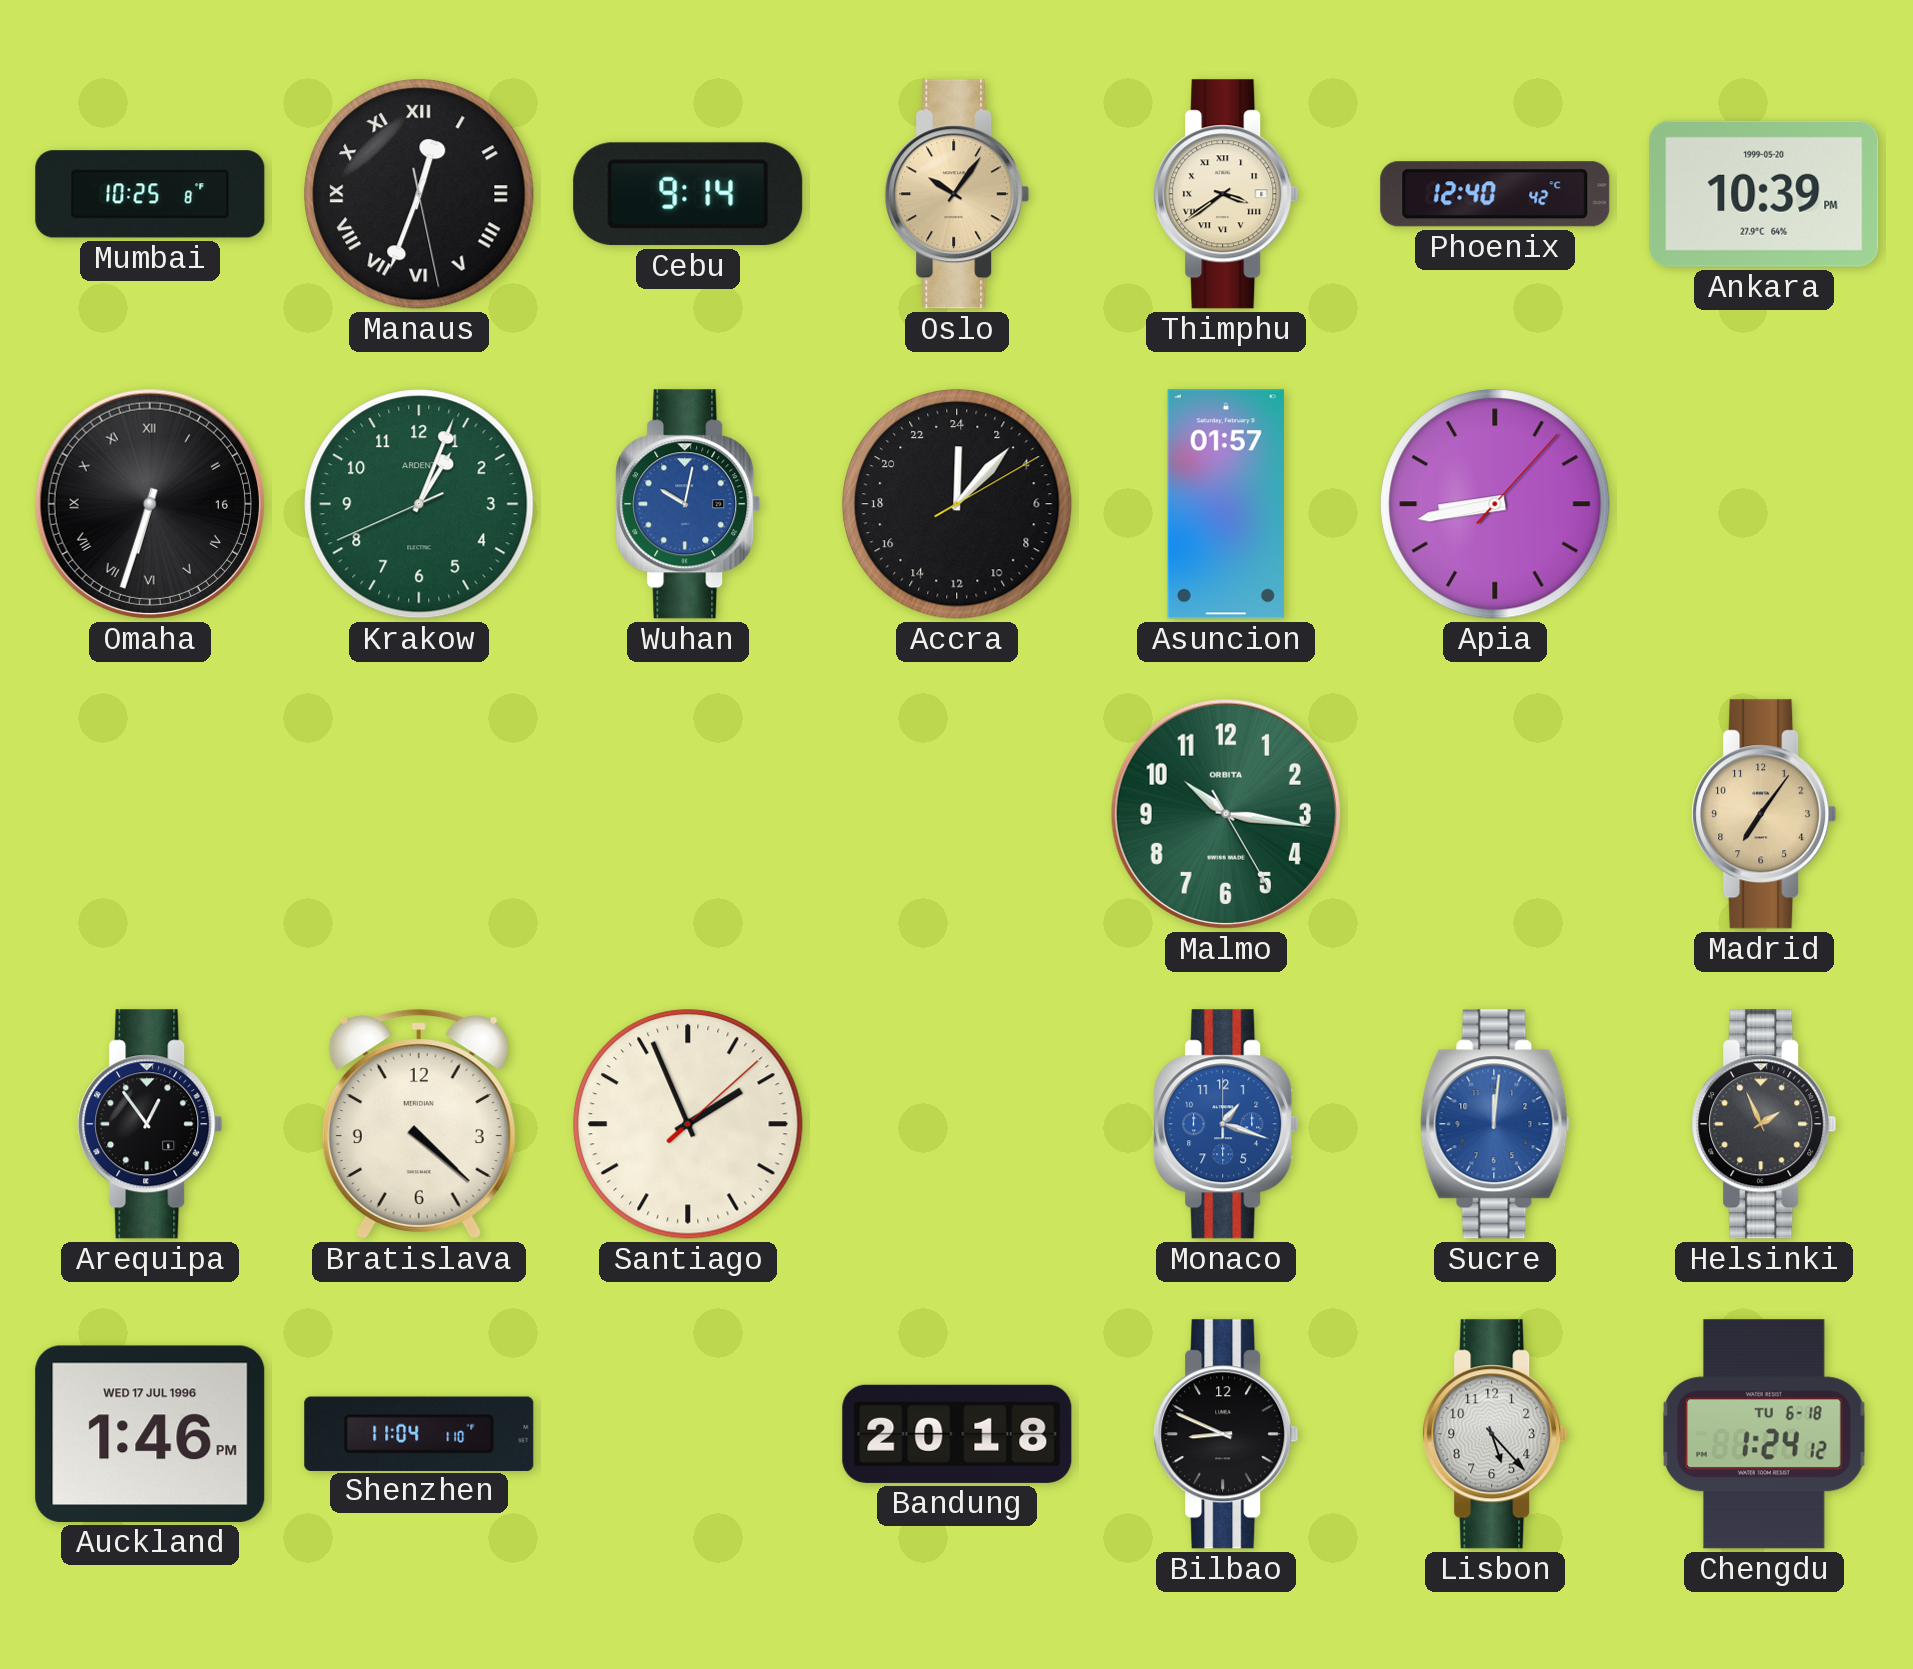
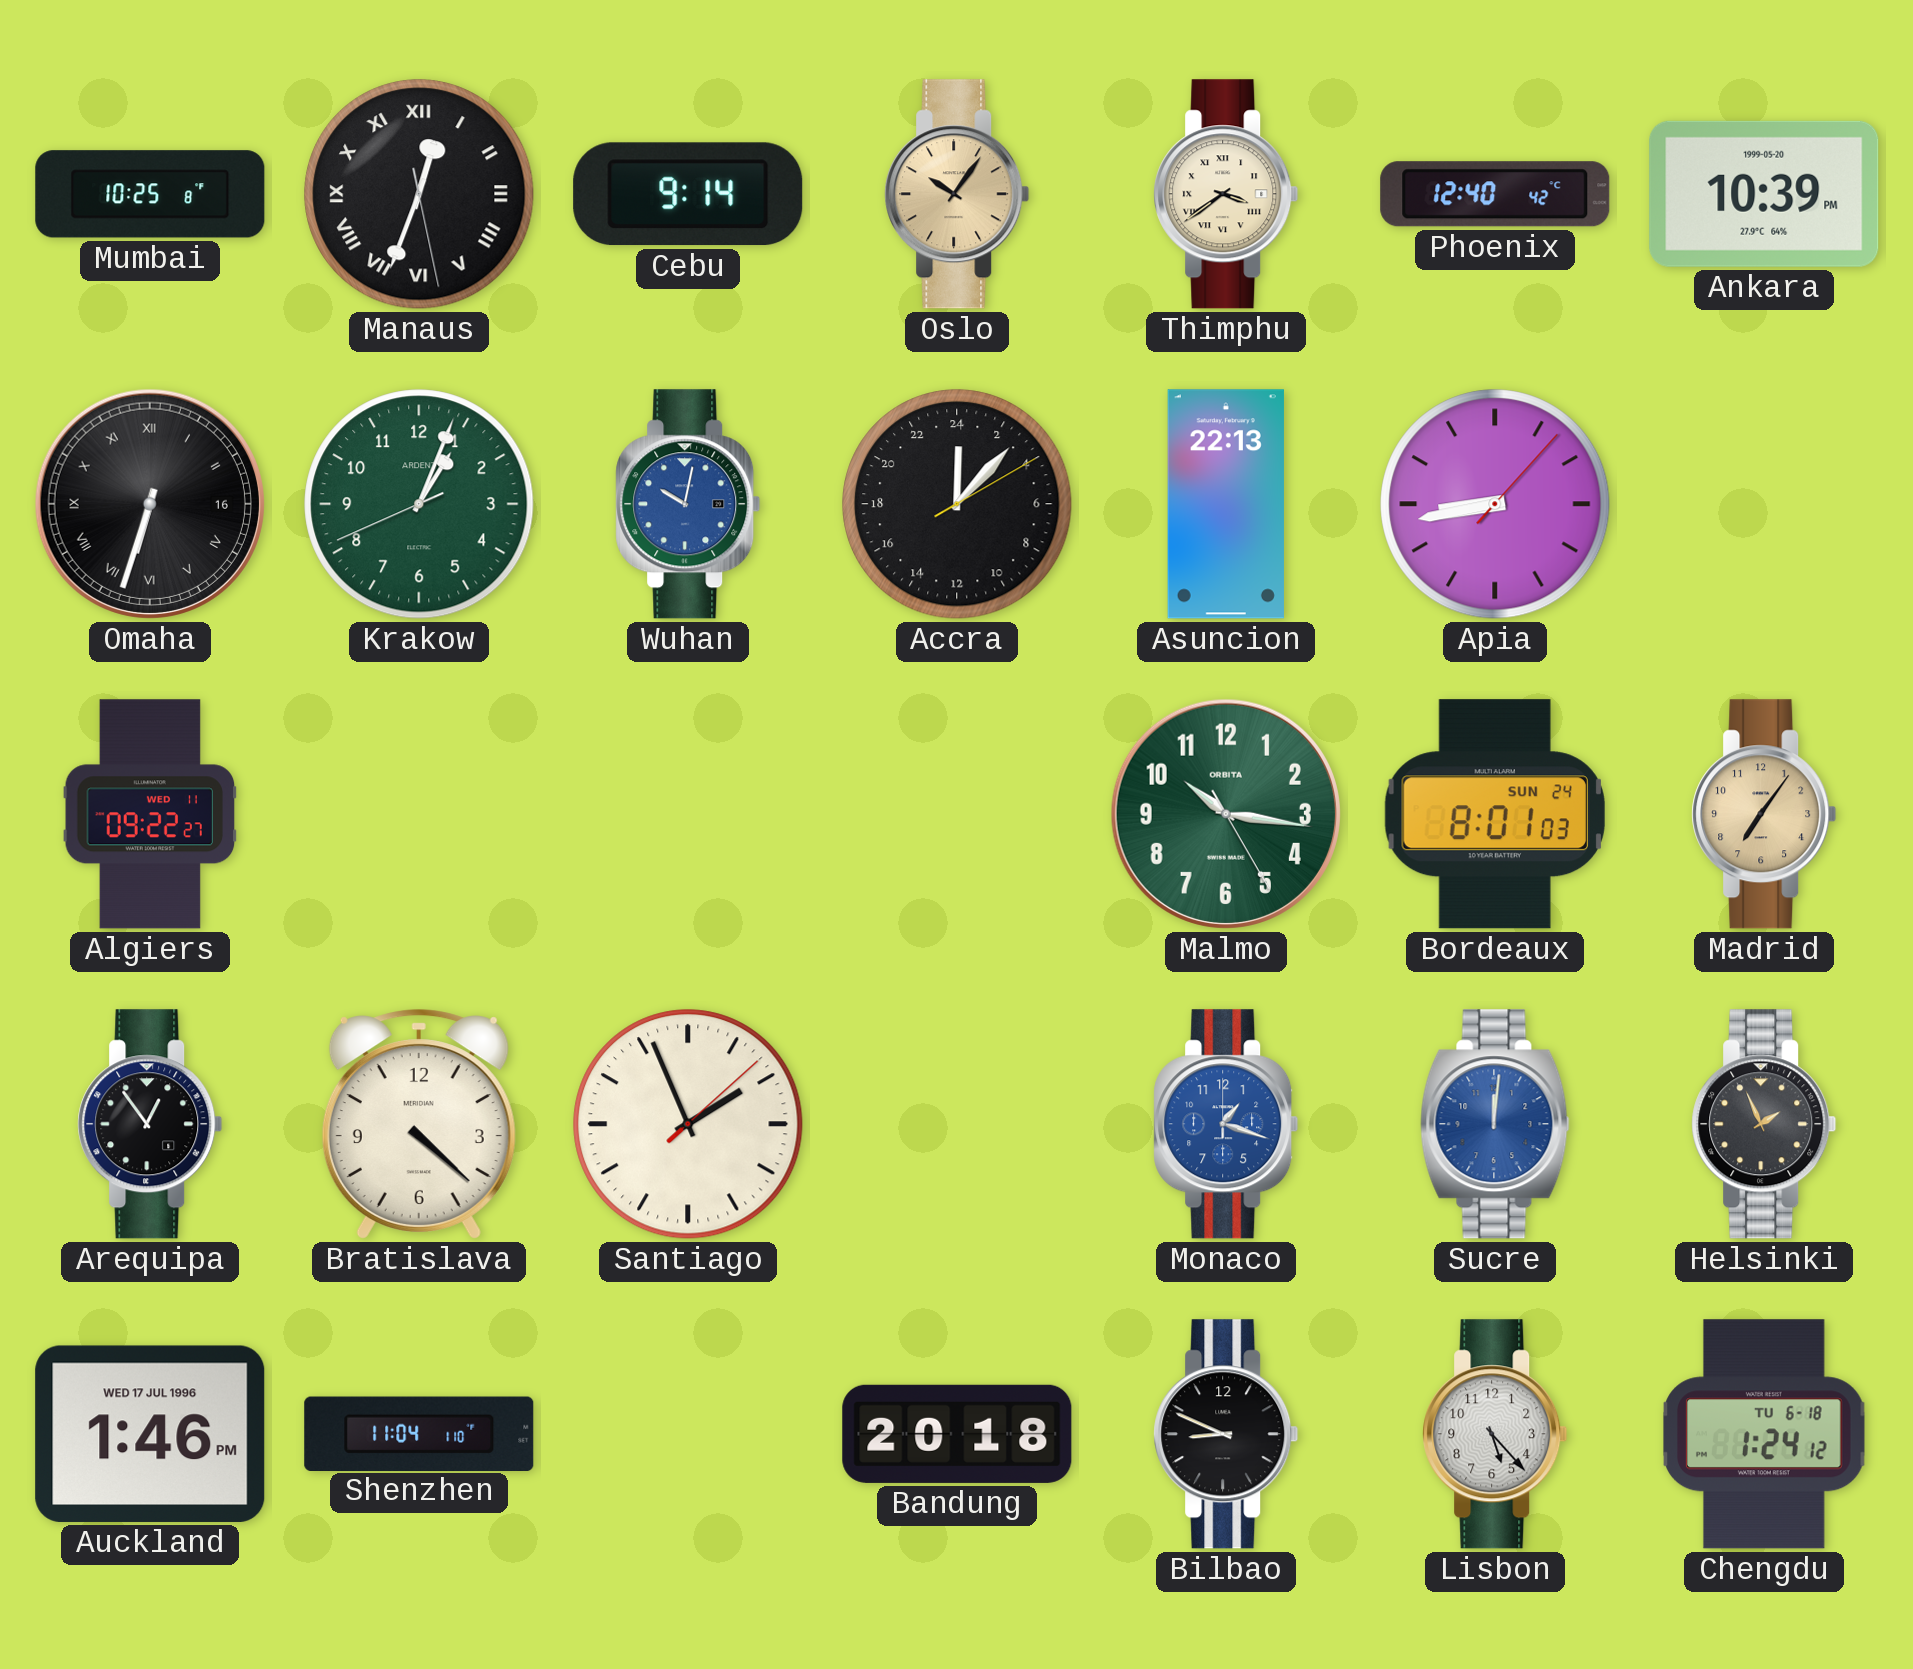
Asuncion: 01:57 -> 22:13
Algiers: none -> 09:22
Bordeaux: none -> 8:01
